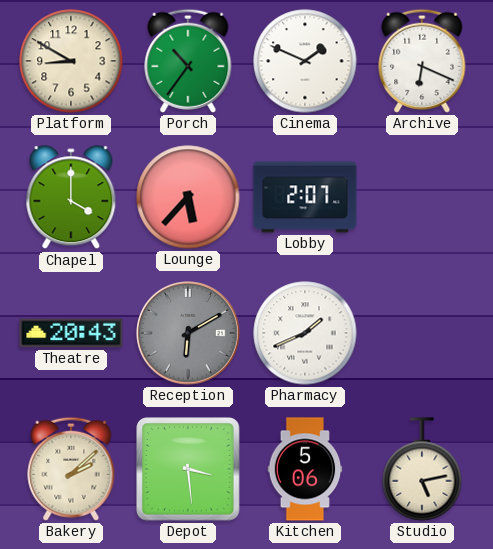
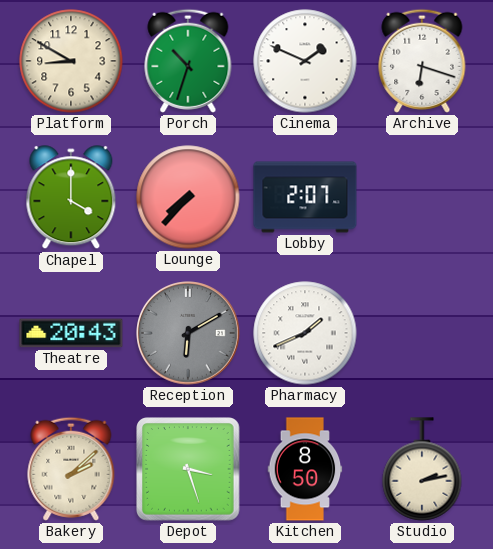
Porch: 10:36 -> 10:33
Archive: 6:19 -> 6:18
Lounge: 5:37 -> 7:37
Depot: 3:29 -> 3:27
Kitchen: 5:06 -> 8:50
Studio: 5:13 -> 2:13
